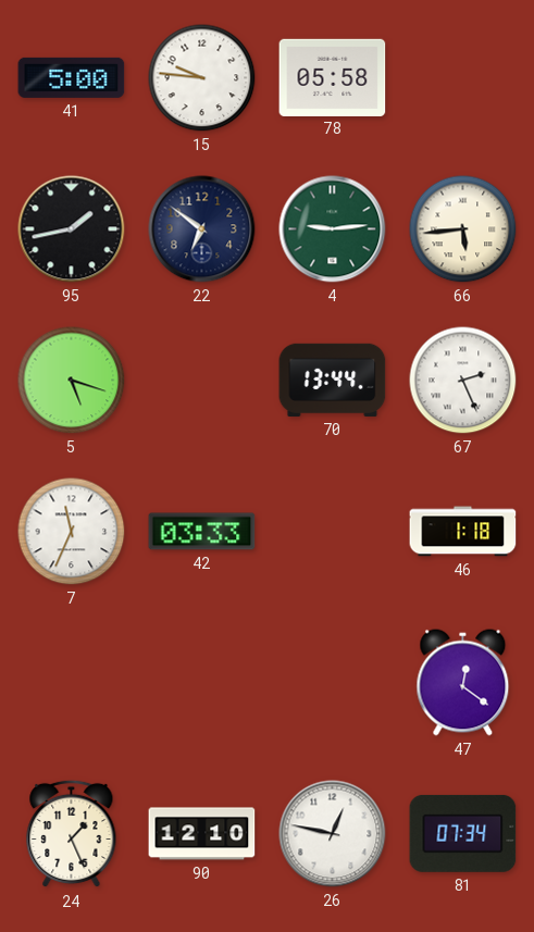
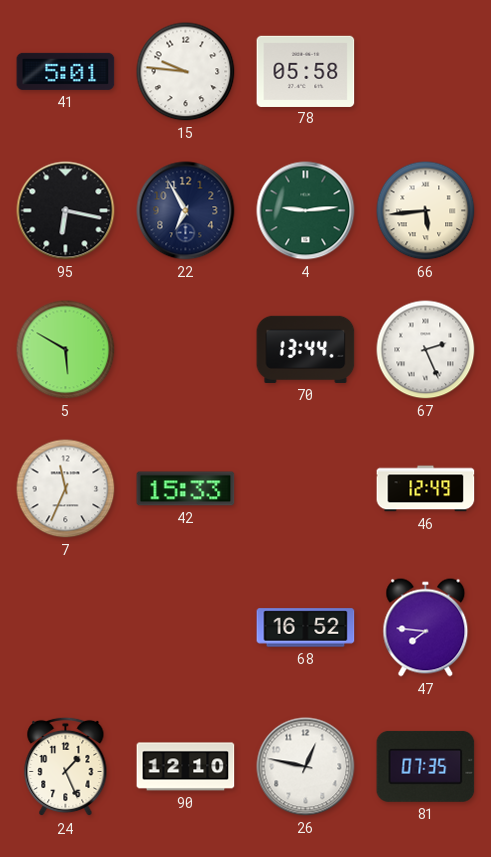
41: 5:00 -> 5:01
95: 1:43 -> 6:17
22: 6:51 -> 6:55
5: 5:18 -> 5:50
42: 03:33 -> 15:33
46: 1:18 -> 12:49
68: none -> 16:52
47: 12:21 -> 7:46
81: 07:34 -> 07:35
